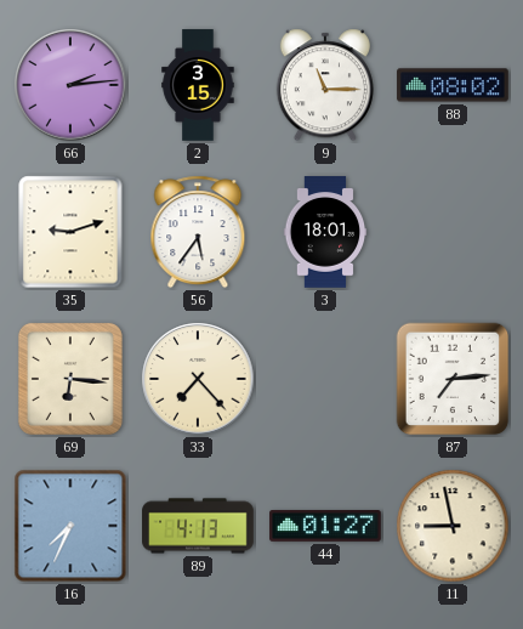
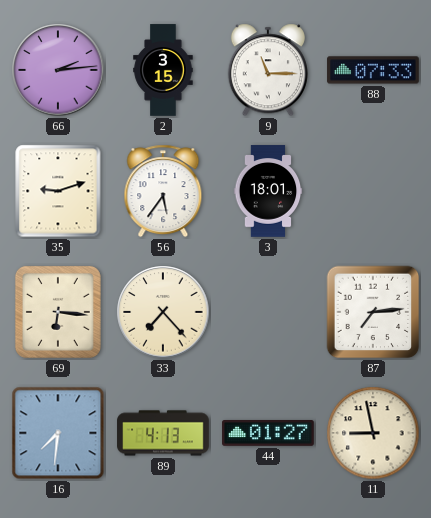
88: 08:02 -> 07:33
16: 7:34 -> 7:31
